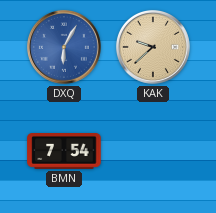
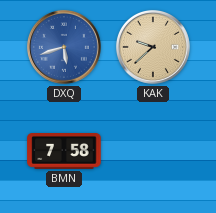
DXQ: 6:05 -> 5:42
BMN: 7:54 -> 7:58
